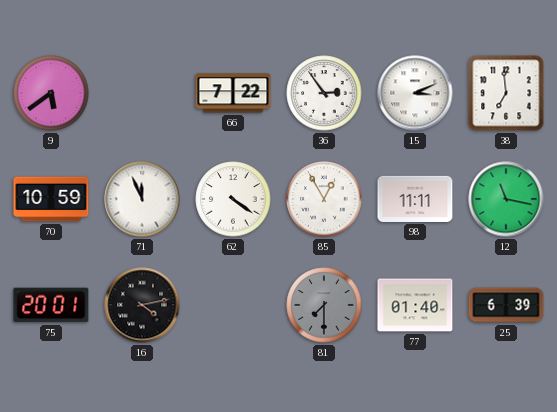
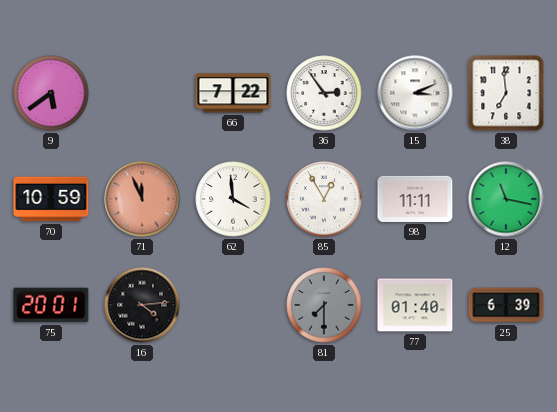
71 dial: white -> salmon
62: 4:21 -> 3:59
16: 4:13 -> 4:14
